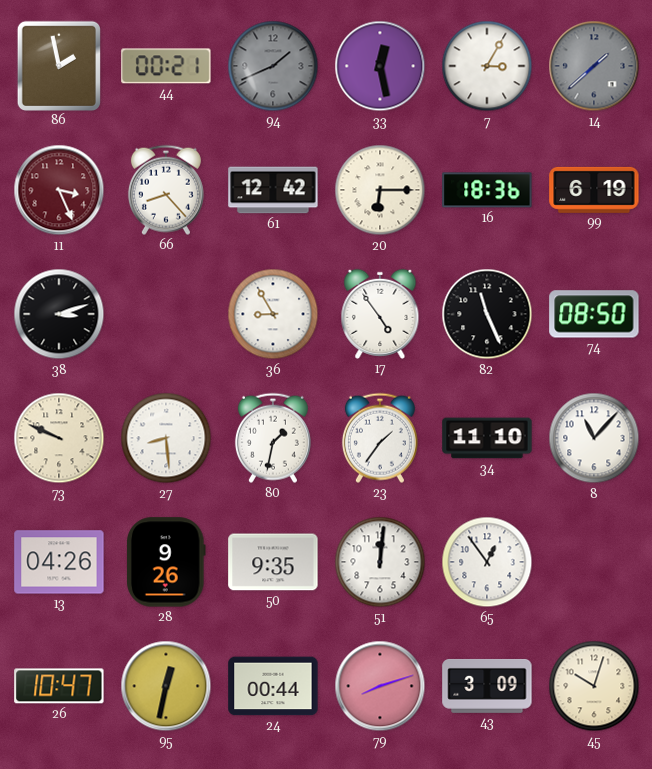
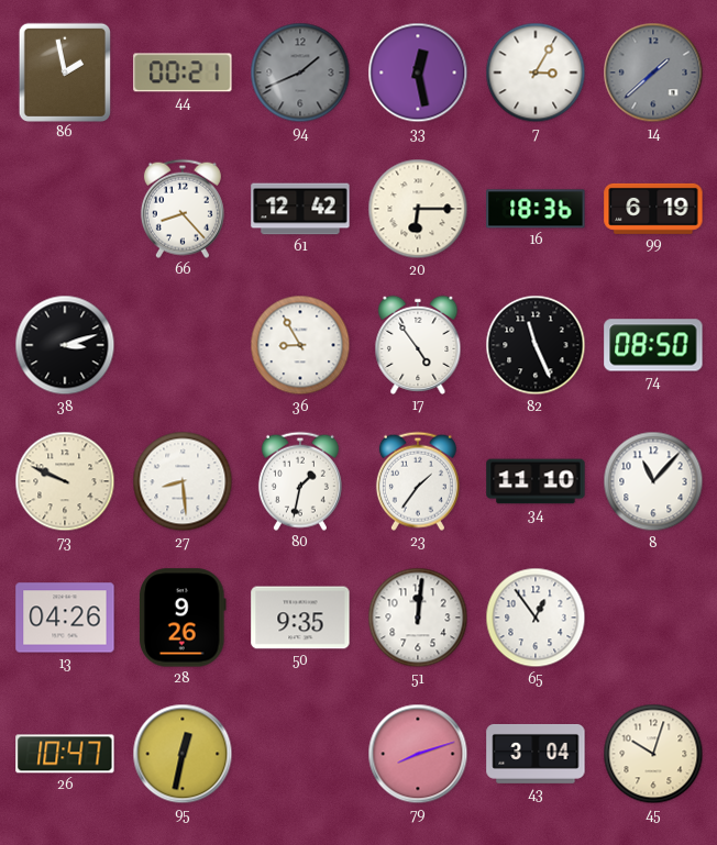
11: 3:26 -> none
24: 00:44 -> none
43: 3:09 -> 3:04
